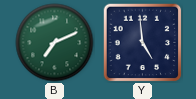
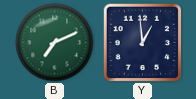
Y: 4:59 -> 12:59
